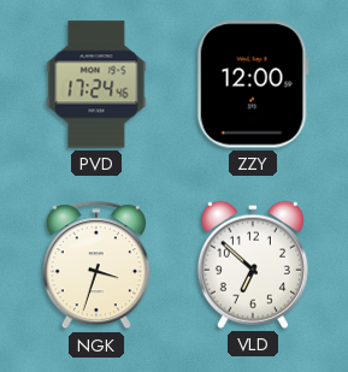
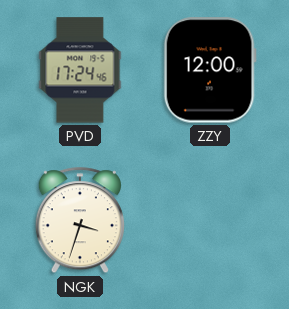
VLD: 6:52 -> none
